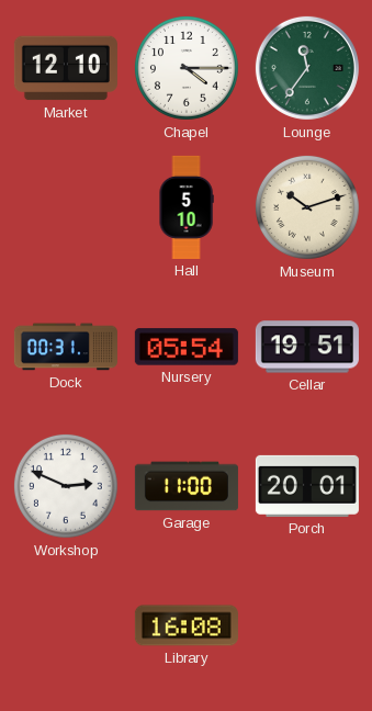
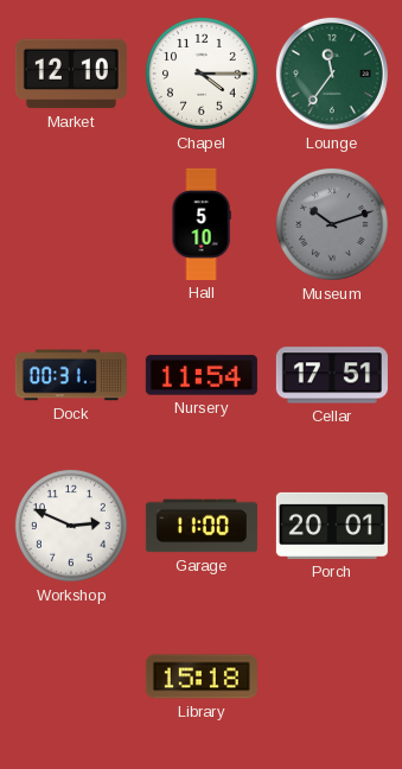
Museum dial: cream -> grey
Nursery: 05:54 -> 11:54
Cellar: 19:51 -> 17:51
Library: 16:08 -> 15:18
